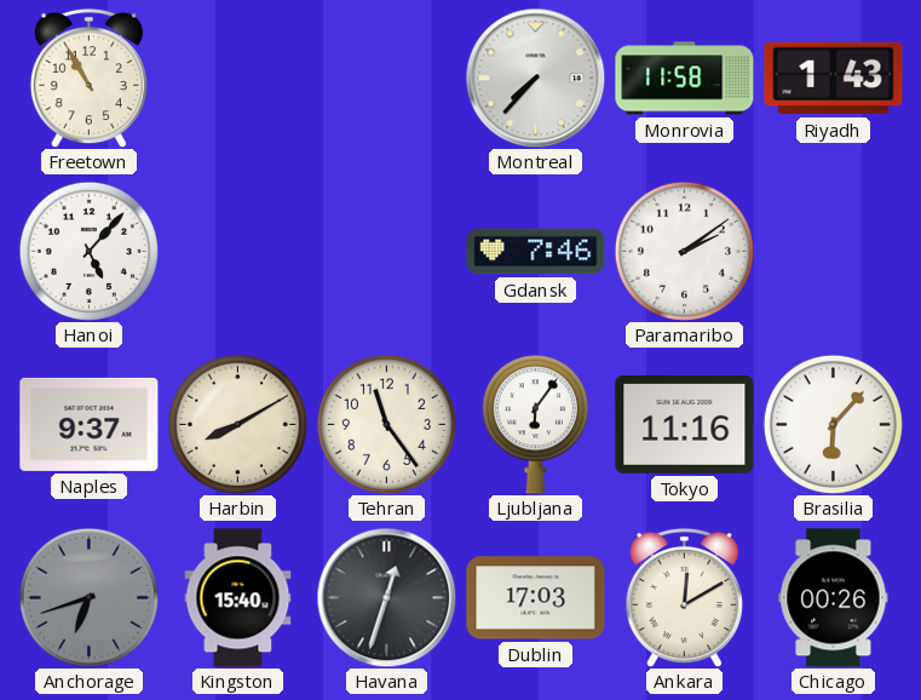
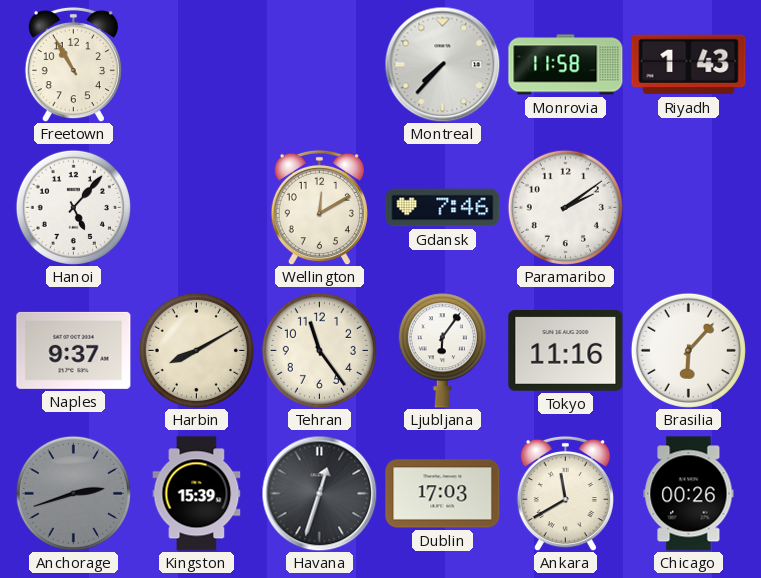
Wellington: none -> 12:10
Anchorage: 6:42 -> 2:42
Kingston: 15:40 -> 15:39
Ankara: 12:10 -> 11:40
